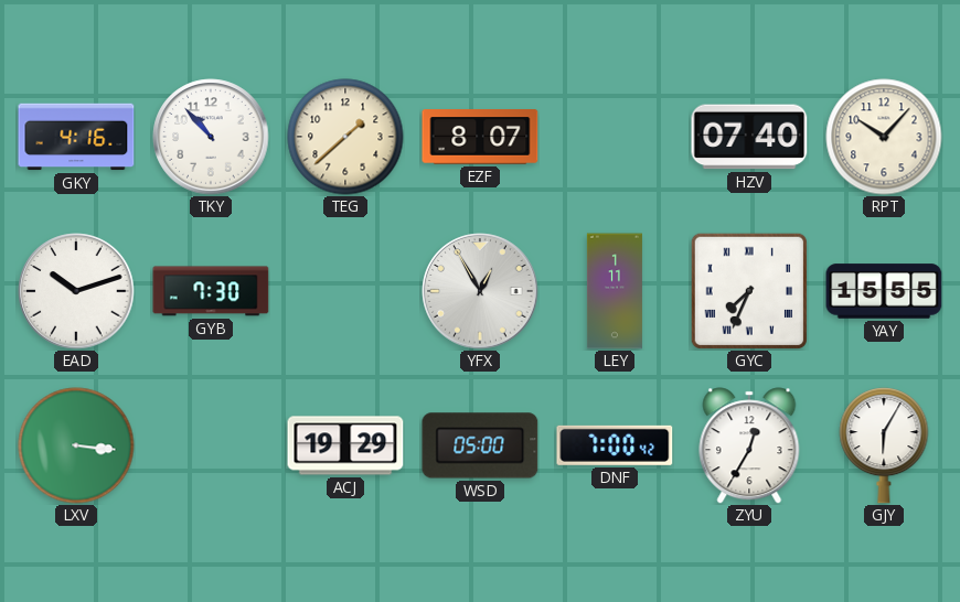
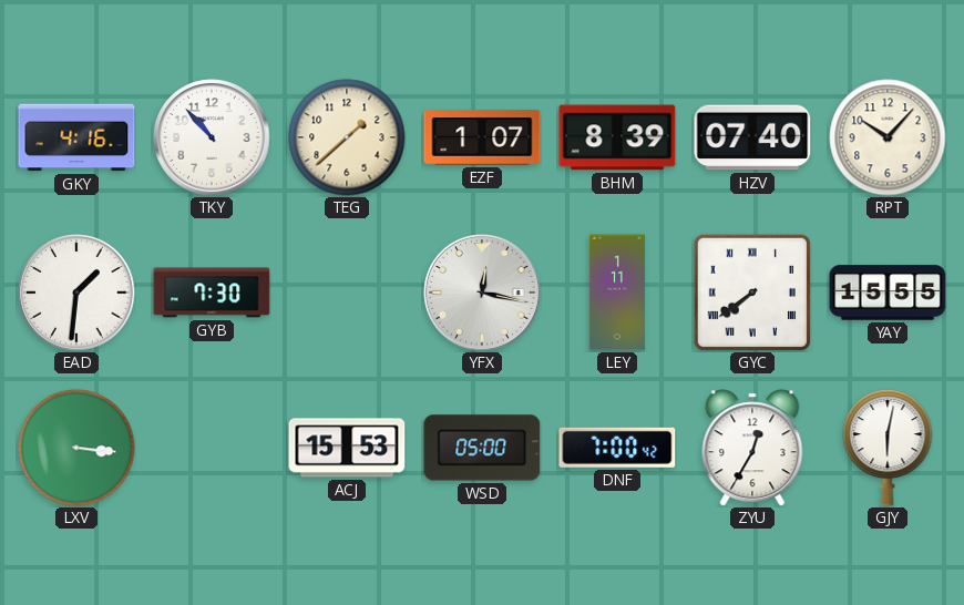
EZF: 8:07 -> 1:07
BHM: none -> 8:39
EAD: 10:12 -> 1:31
YFX: 12:55 -> 12:17
GYC: 7:34 -> 7:39
ACJ: 19:29 -> 15:53
GJY: 6:05 -> 6:02
